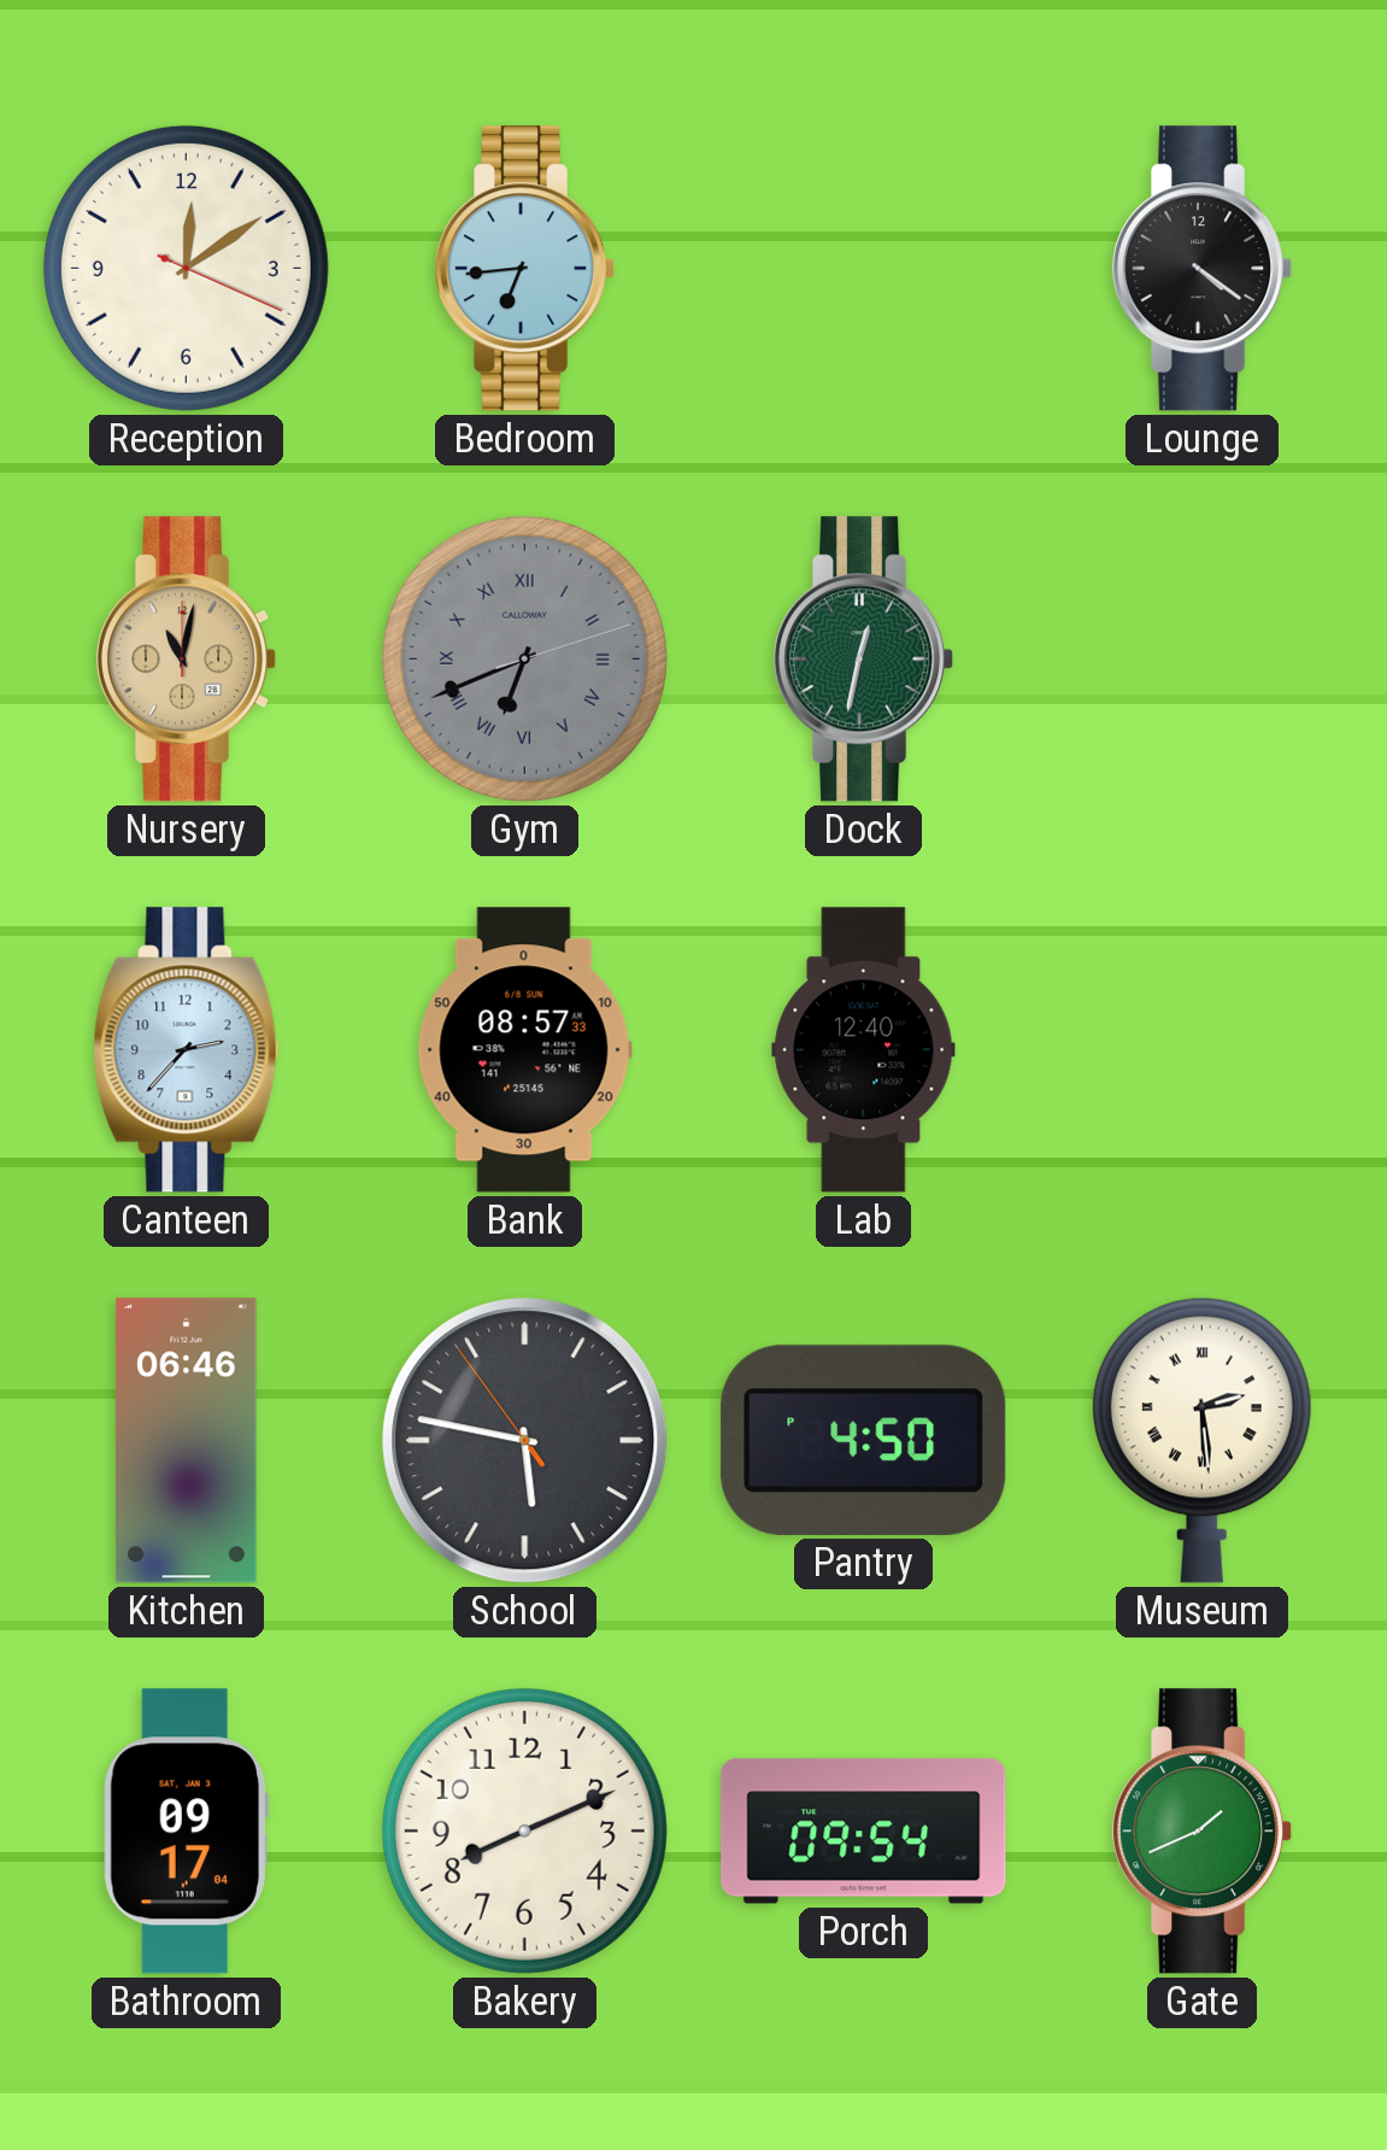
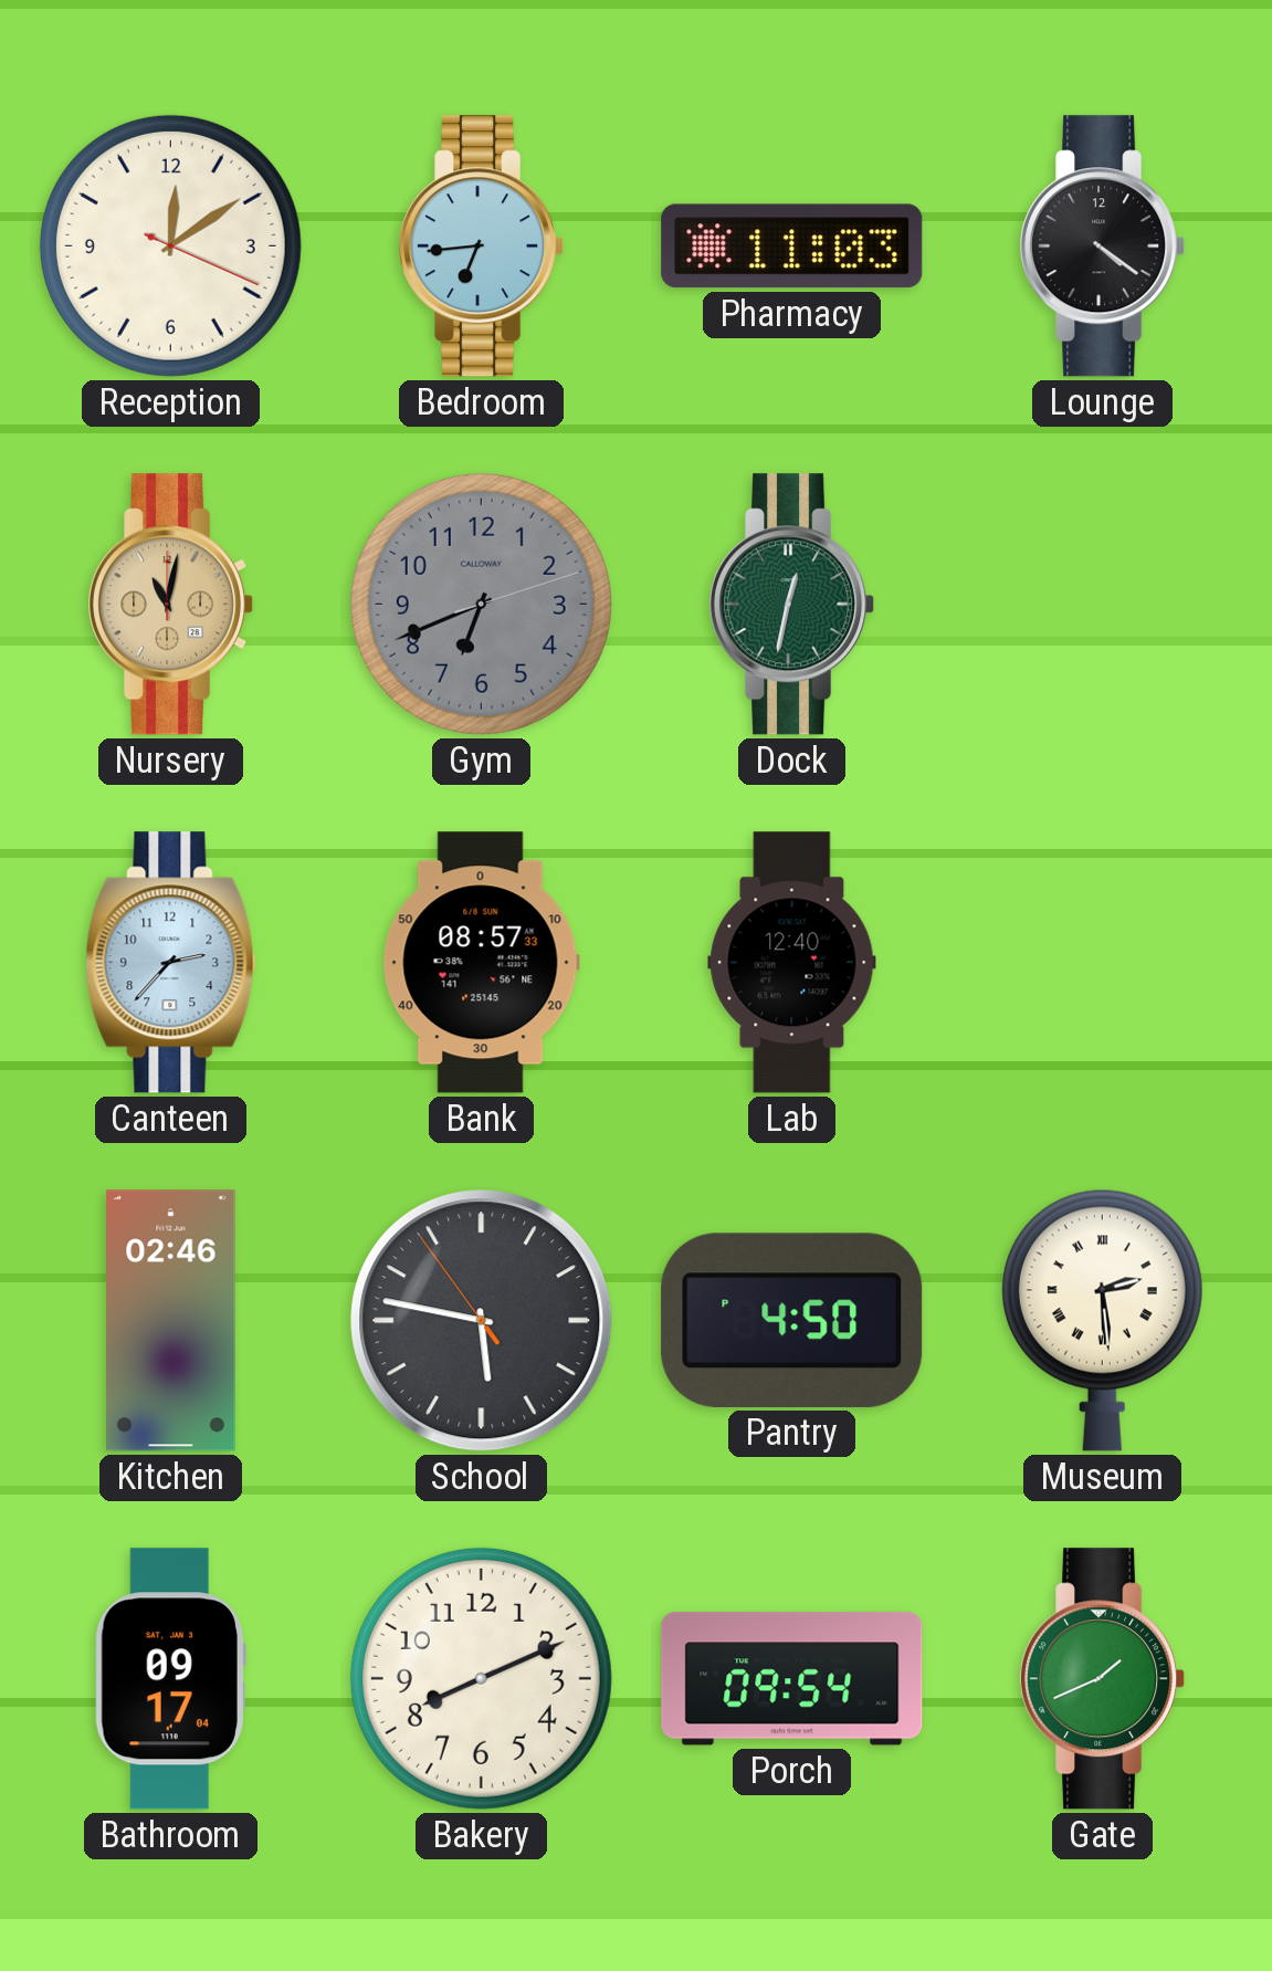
Pharmacy: none -> 11:03
Gym numerals: Roman -> Arabic
Kitchen: 06:46 -> 02:46
